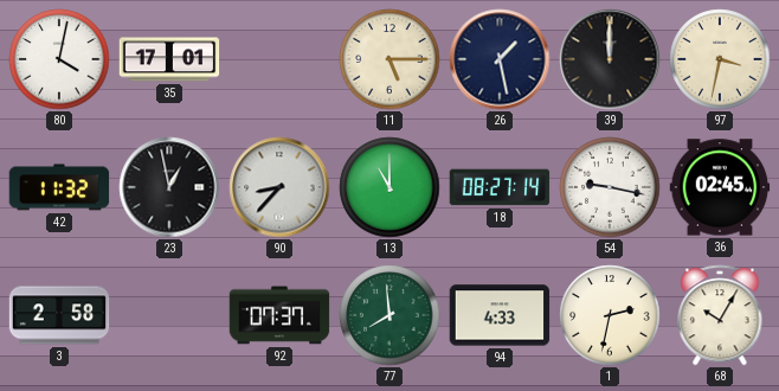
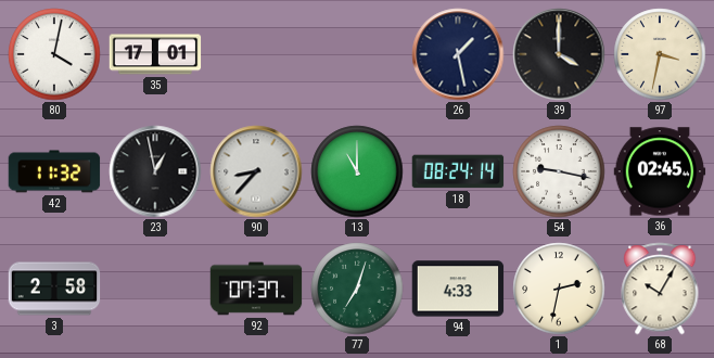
11: 5:15 -> none
39: 12:00 -> 4:00
18: 08:27 -> 08:24
77: 7:59 -> 7:03
